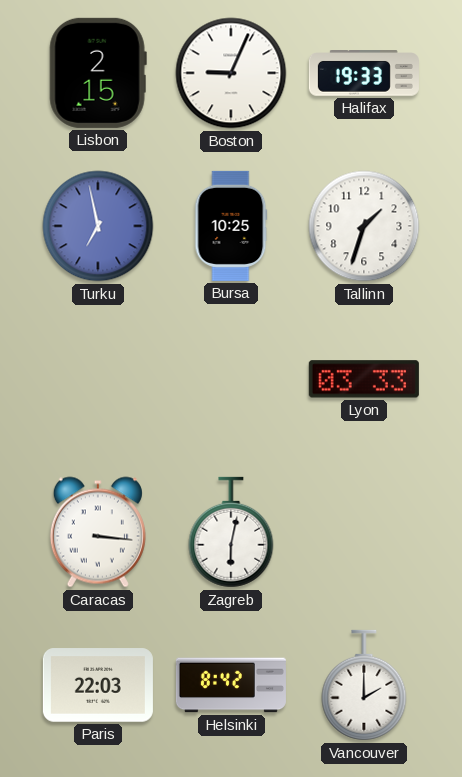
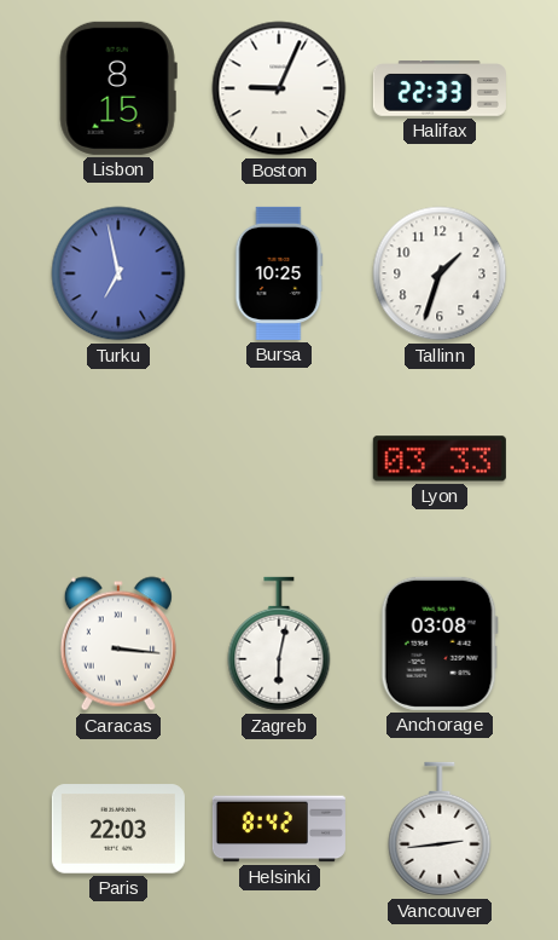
Lisbon: 2:15 -> 8:15
Halifax: 19:33 -> 22:33
Anchorage: none -> 03:08
Vancouver: 2:00 -> 2:44
